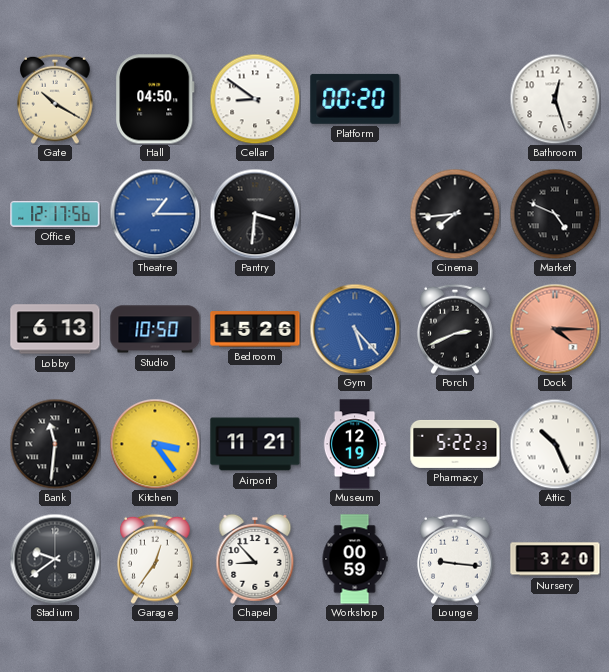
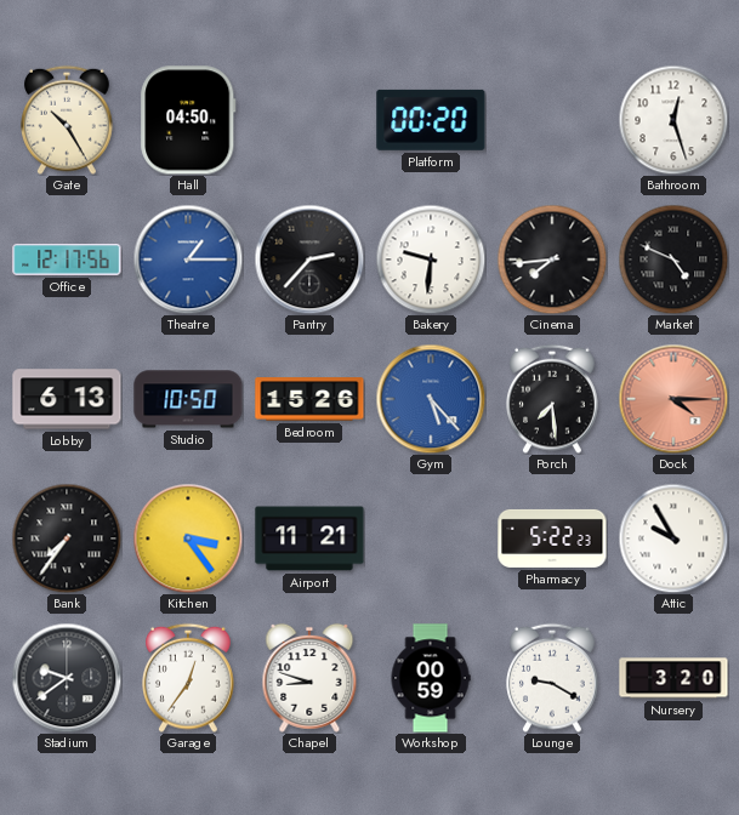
Gate: 10:20 -> 10:25
Cellar: 8:51 -> none
Pantry: 3:31 -> 2:37
Bakery: none -> 9:31
Porch: 2:41 -> 7:29
Bank: 11:31 -> 7:36
Museum: 12:19 -> none
Attic: 10:26 -> 9:55
Chapel: 8:53 -> 8:48
Lounge: 9:16 -> 9:20
